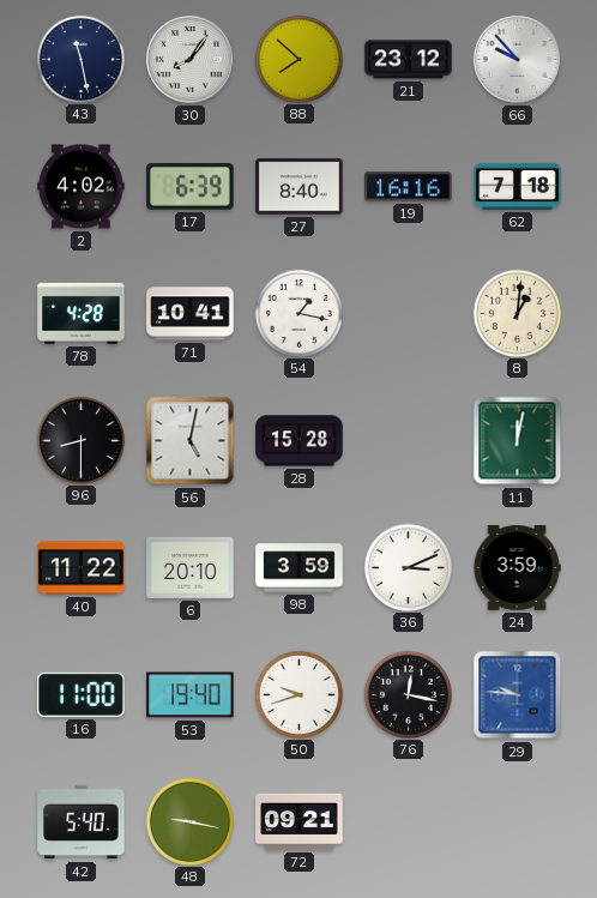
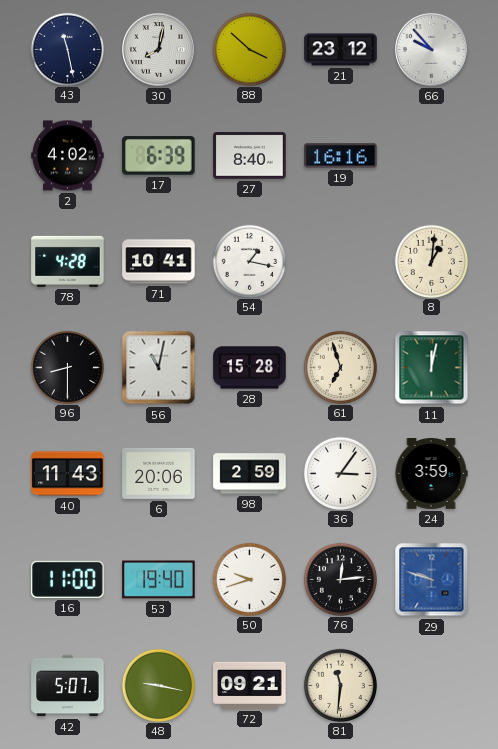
30: 8:06 -> 8:02
88: 7:52 -> 3:52
62: 7:18 -> none
56: 5:02 -> 11:02
61: none -> 6:57
40: 11:22 -> 11:43
6: 20:10 -> 20:06
98: 3:59 -> 2:59
36: 3:11 -> 3:06
76: 12:17 -> 12:14
29: 9:46 -> 9:48
42: 5:40 -> 5:07
81: none -> 11:31
